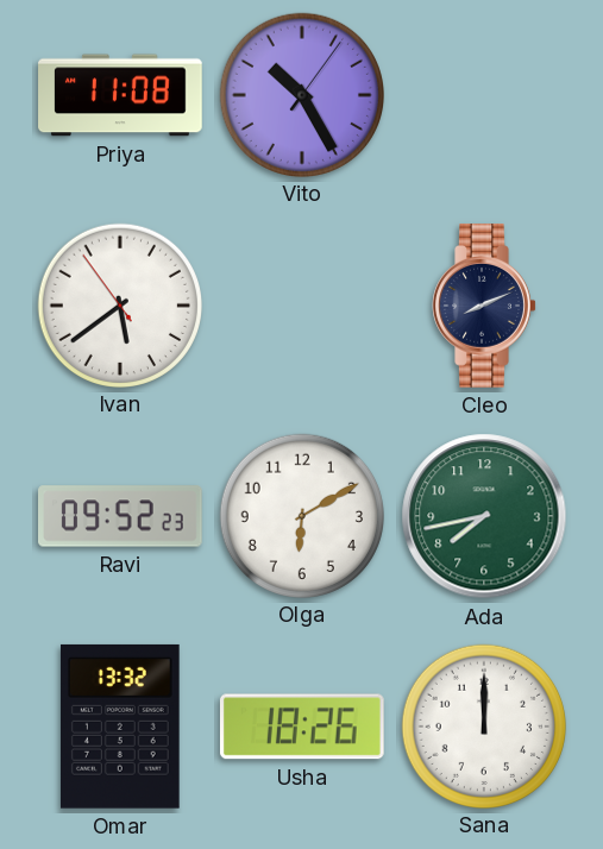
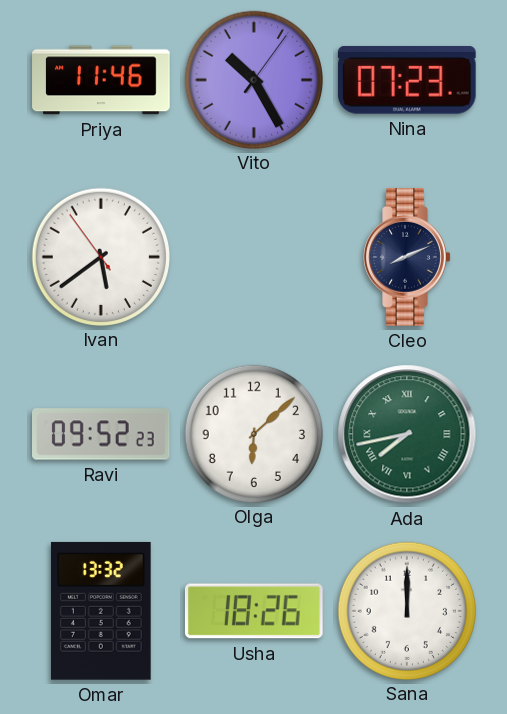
Priya: 11:08 -> 11:46
Nina: none -> 07:23
Olga: 6:10 -> 6:08
Ada numerals: Arabic -> Roman
